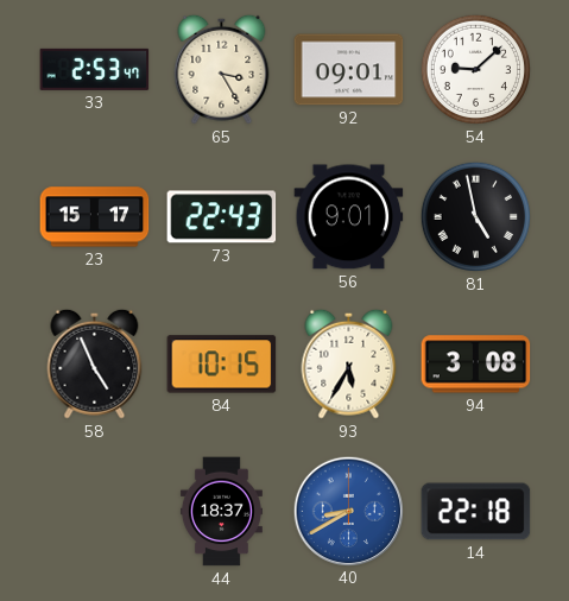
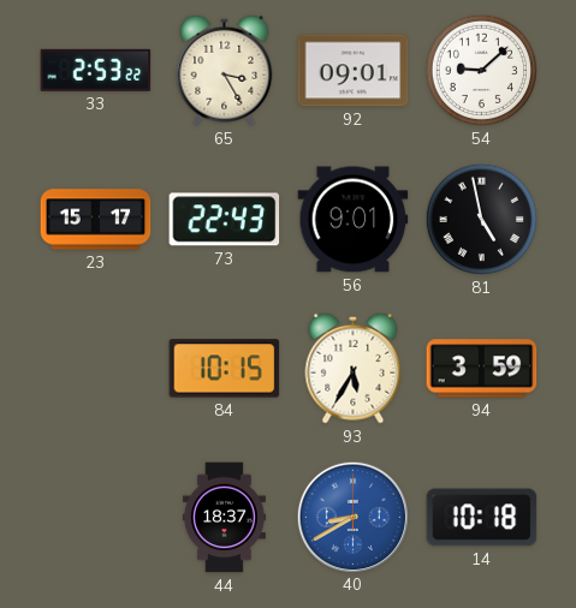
33: 2:53:47 -> 2:53:22
58: 4:56 -> none
94: 3:08 -> 3:59
14: 22:18 -> 10:18
